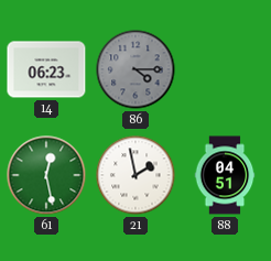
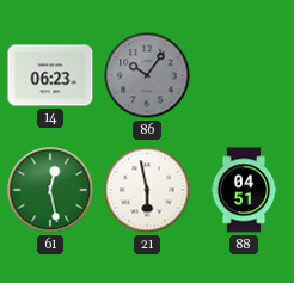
86: 4:15 -> 10:06
21: 1:58 -> 5:58
